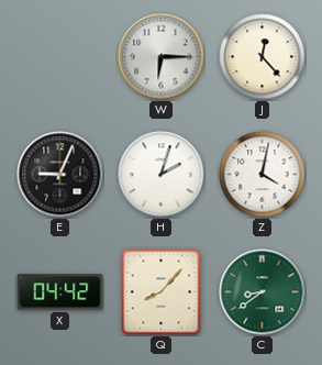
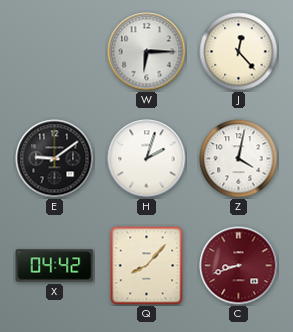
E: 9:04 -> 9:09
C: 8:39 -> 8:42
C dial: green -> burgundy
